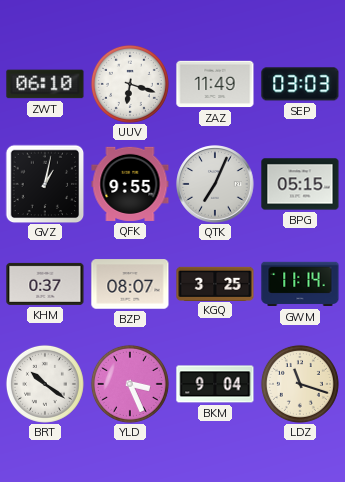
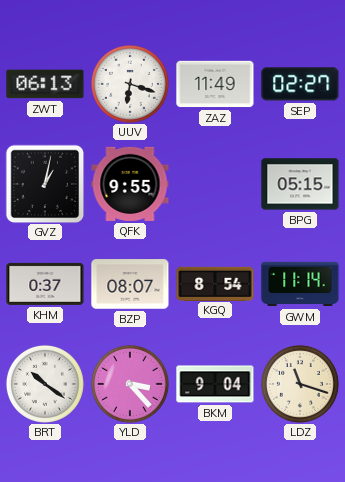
ZWT: 06:10 -> 06:13
SEP: 03:03 -> 02:27
QTK: 7:04 -> none
KGQ: 3:25 -> 8:54
YLD: 3:26 -> 3:23
